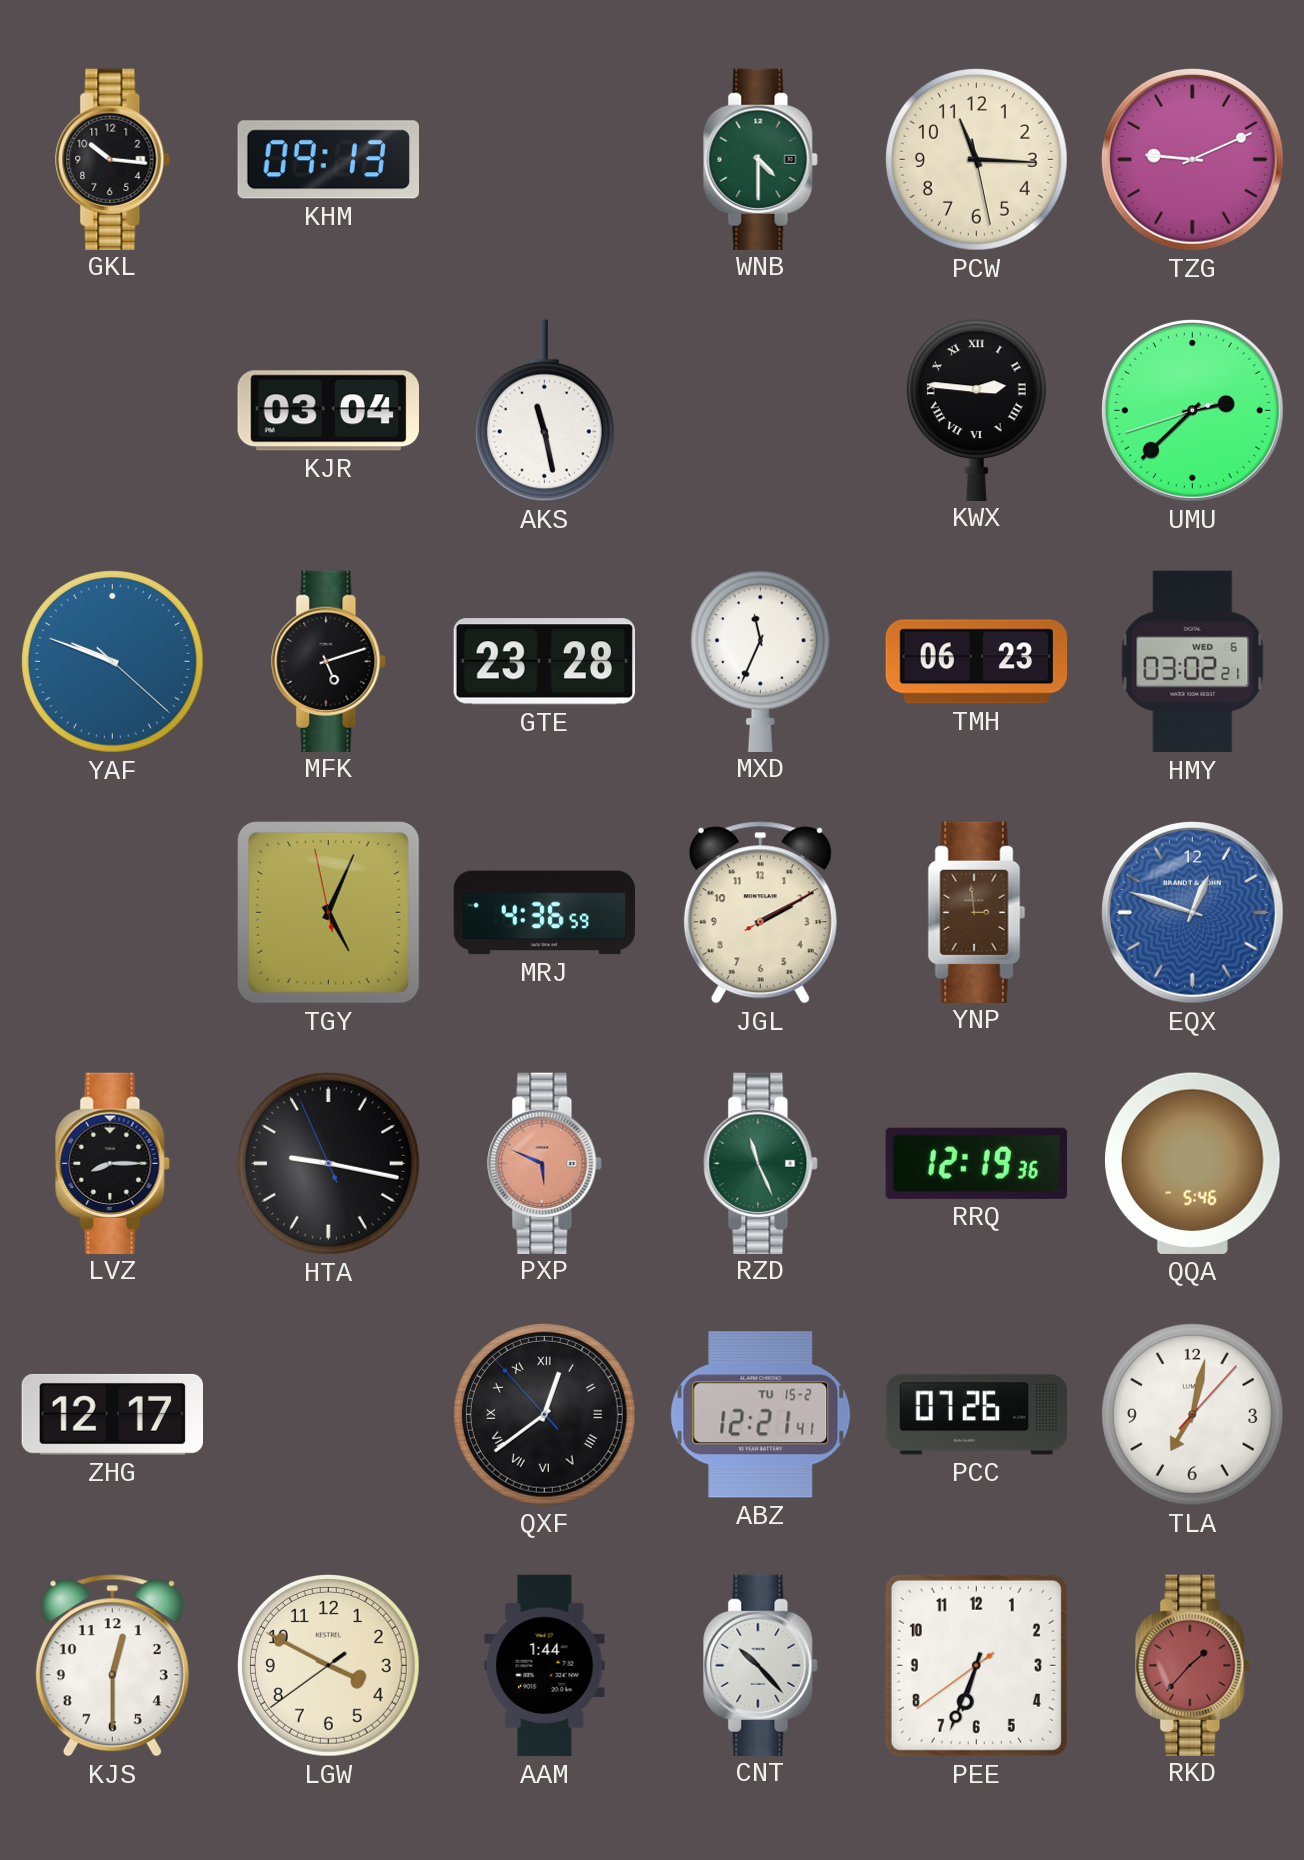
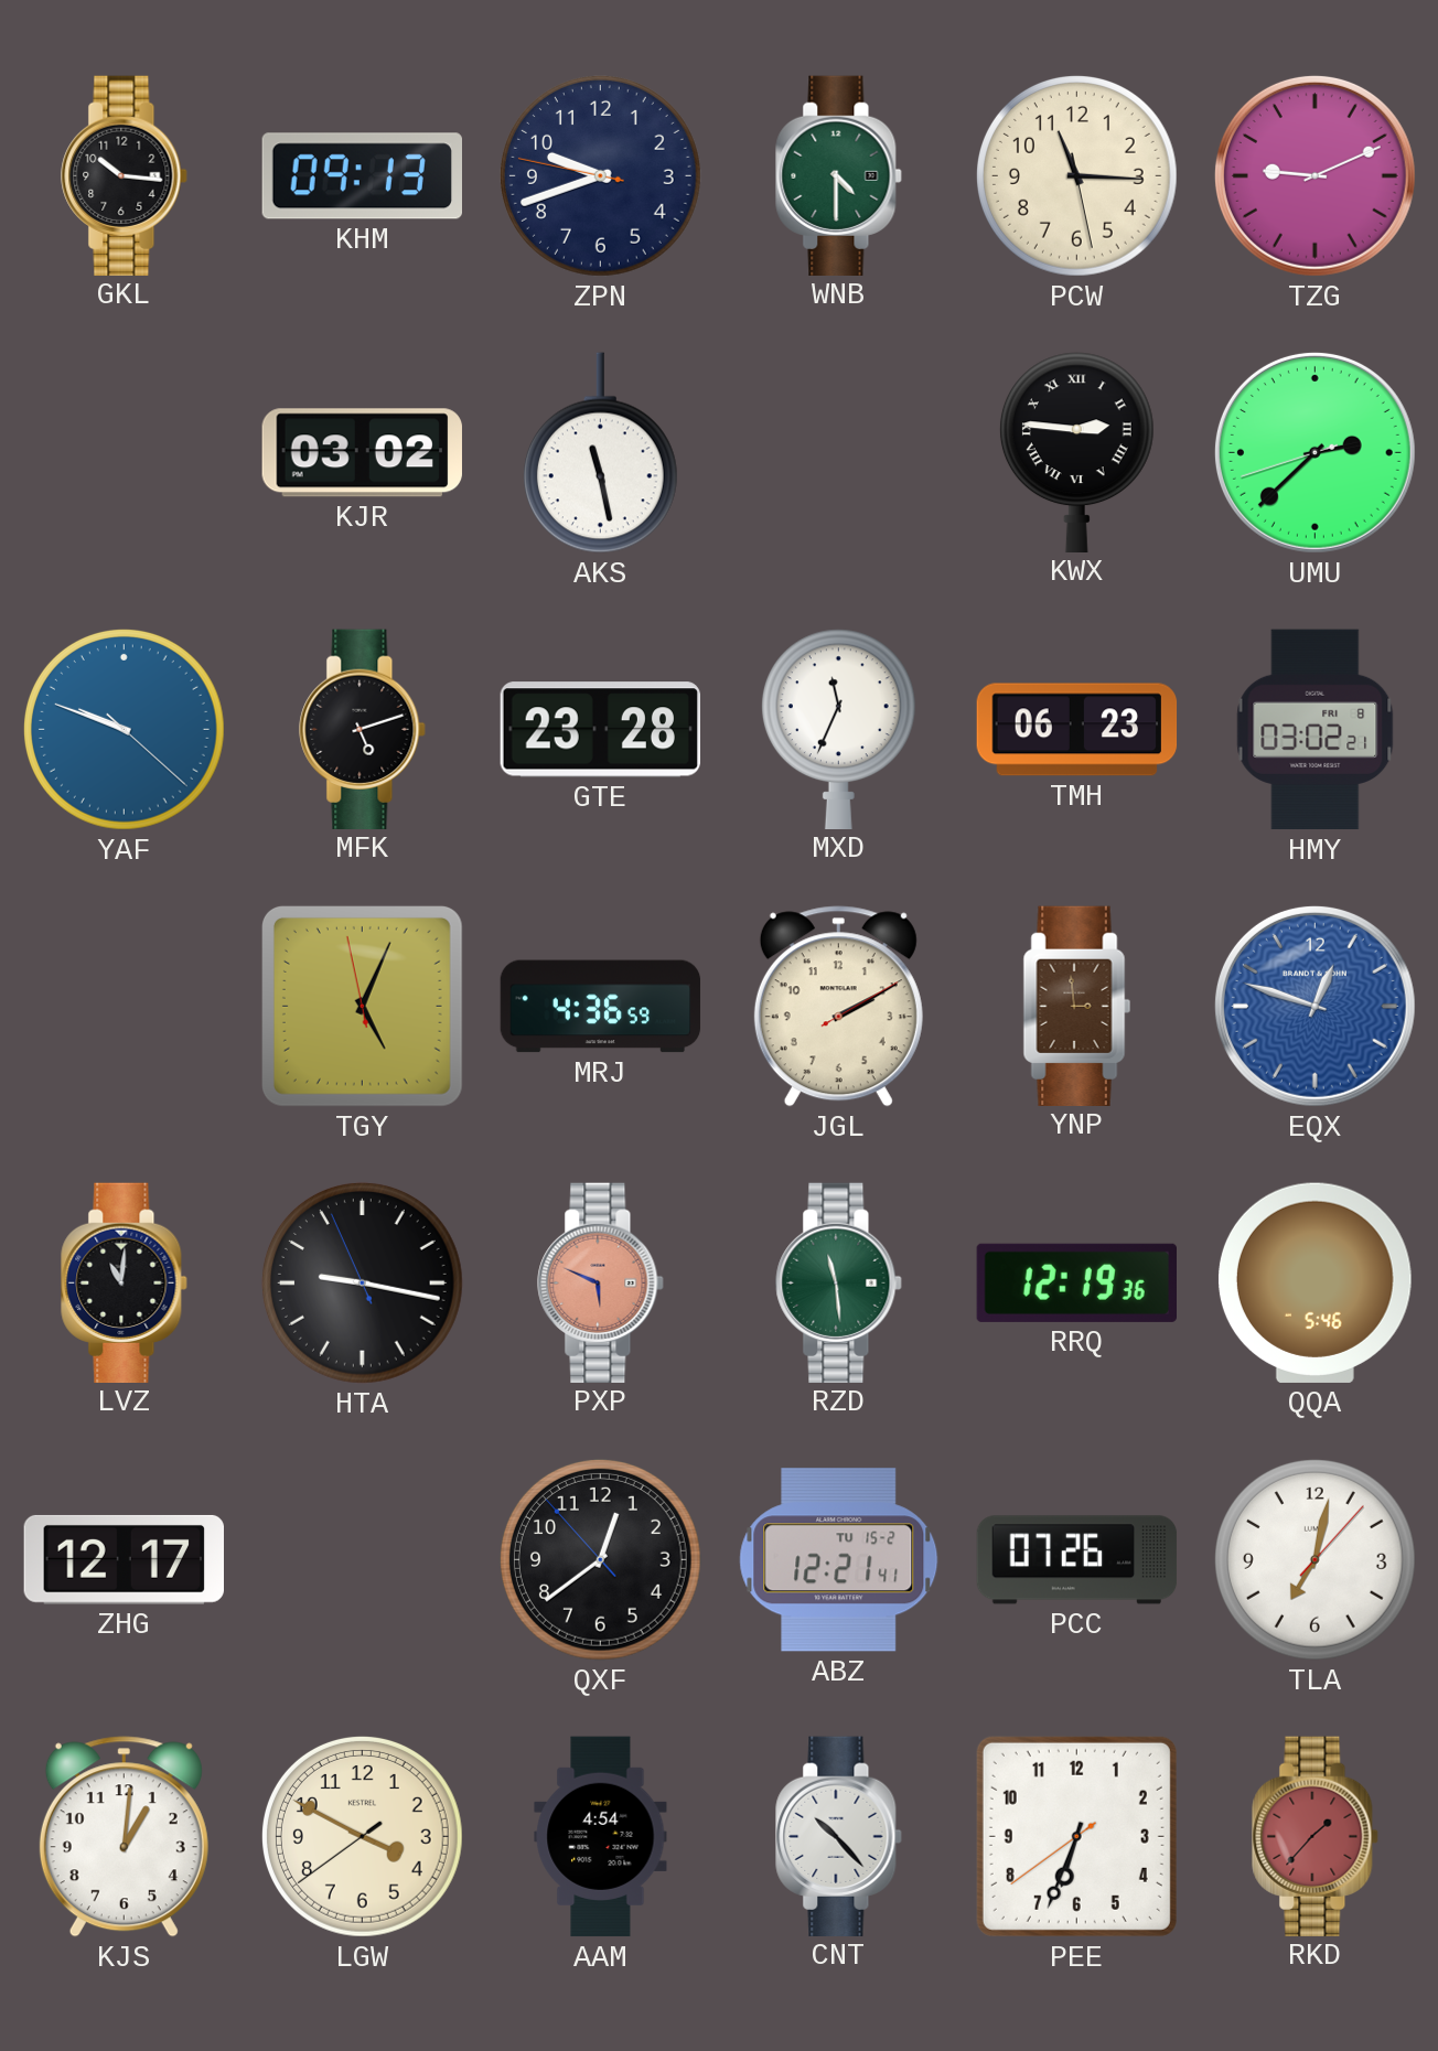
ZPN: none -> 9:41
KJR: 03:04 -> 03:02
HMY date: WED 6 -> FRI 8
LVZ: 8:15 -> 11:01
RZD: 11:26 -> 11:29
QXF numerals: Roman -> Arabic
KJS: 12:30 -> 1:01
AAM: 1:44 -> 4:54
